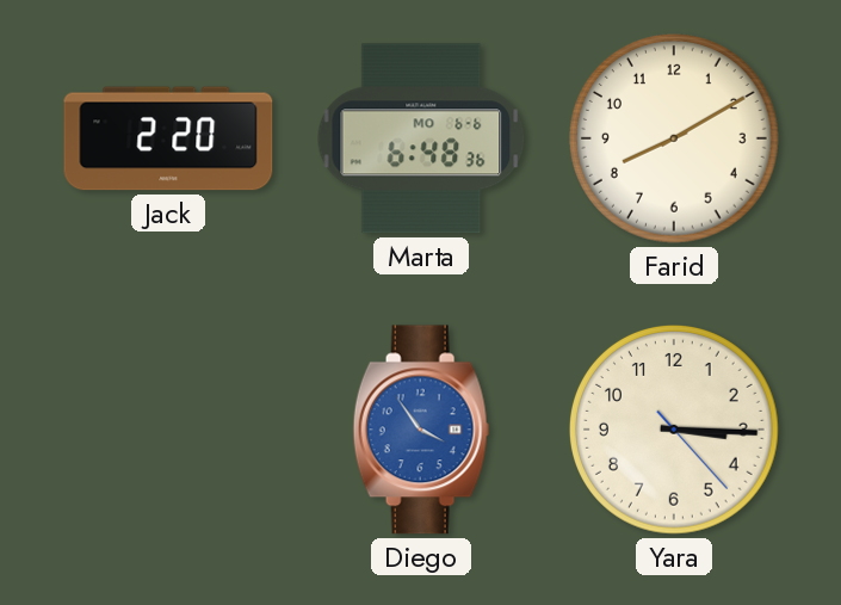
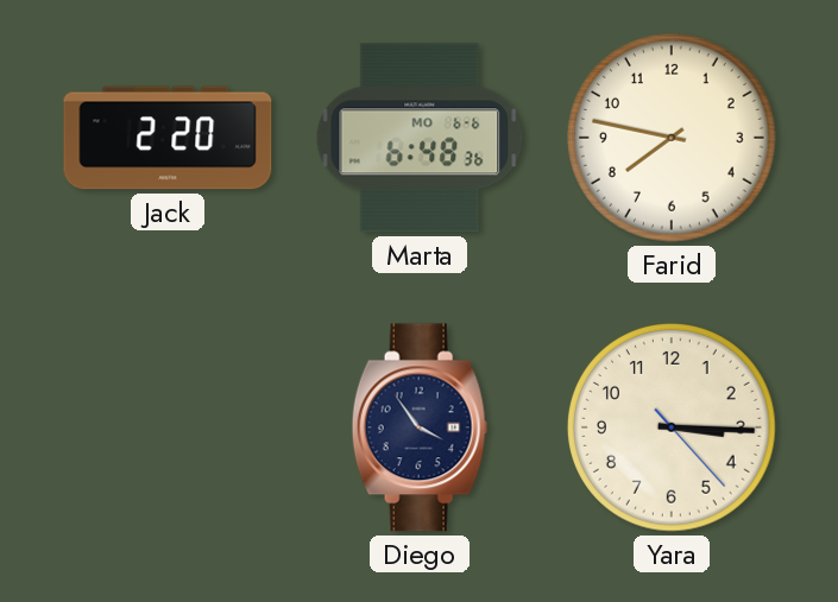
Farid: 8:10 -> 7:47
Diego dial: blue -> navy
